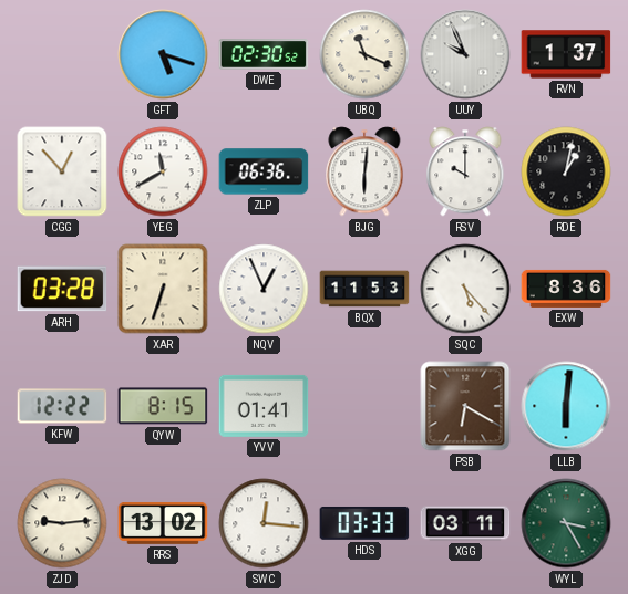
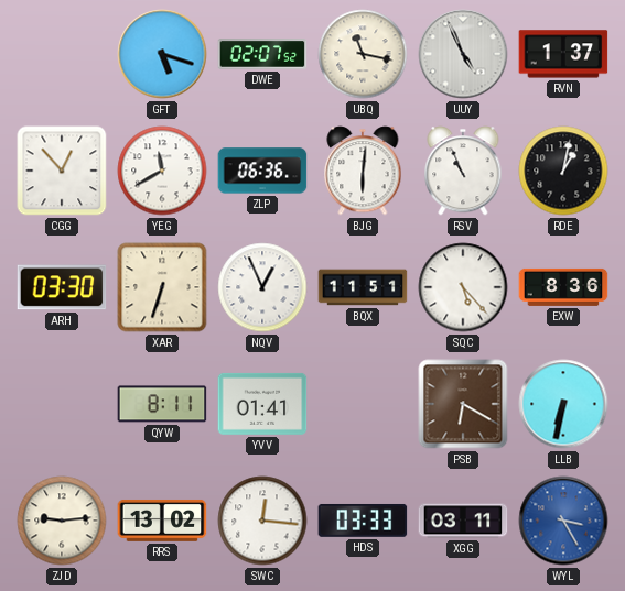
DWE: 02:30 -> 02:07
UBQ: 11:19 -> 11:17
UUY: 9:56 -> 4:56
RSV: 10:00 -> 10:56
ARH: 03:28 -> 03:30
BQX: 11:53 -> 11:51
KFW: 12:22 -> none
QYW: 8:15 -> 8:11
LLB: 6:01 -> 6:32
WYL dial: green -> blue
